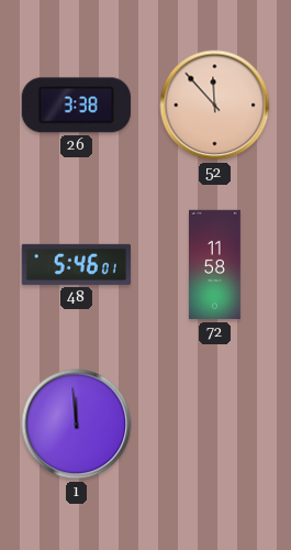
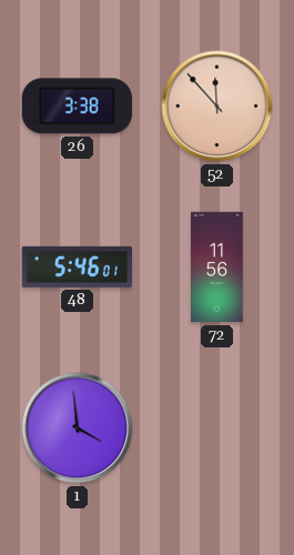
72: 11:58 -> 11:56
1: 11:59 -> 3:59
